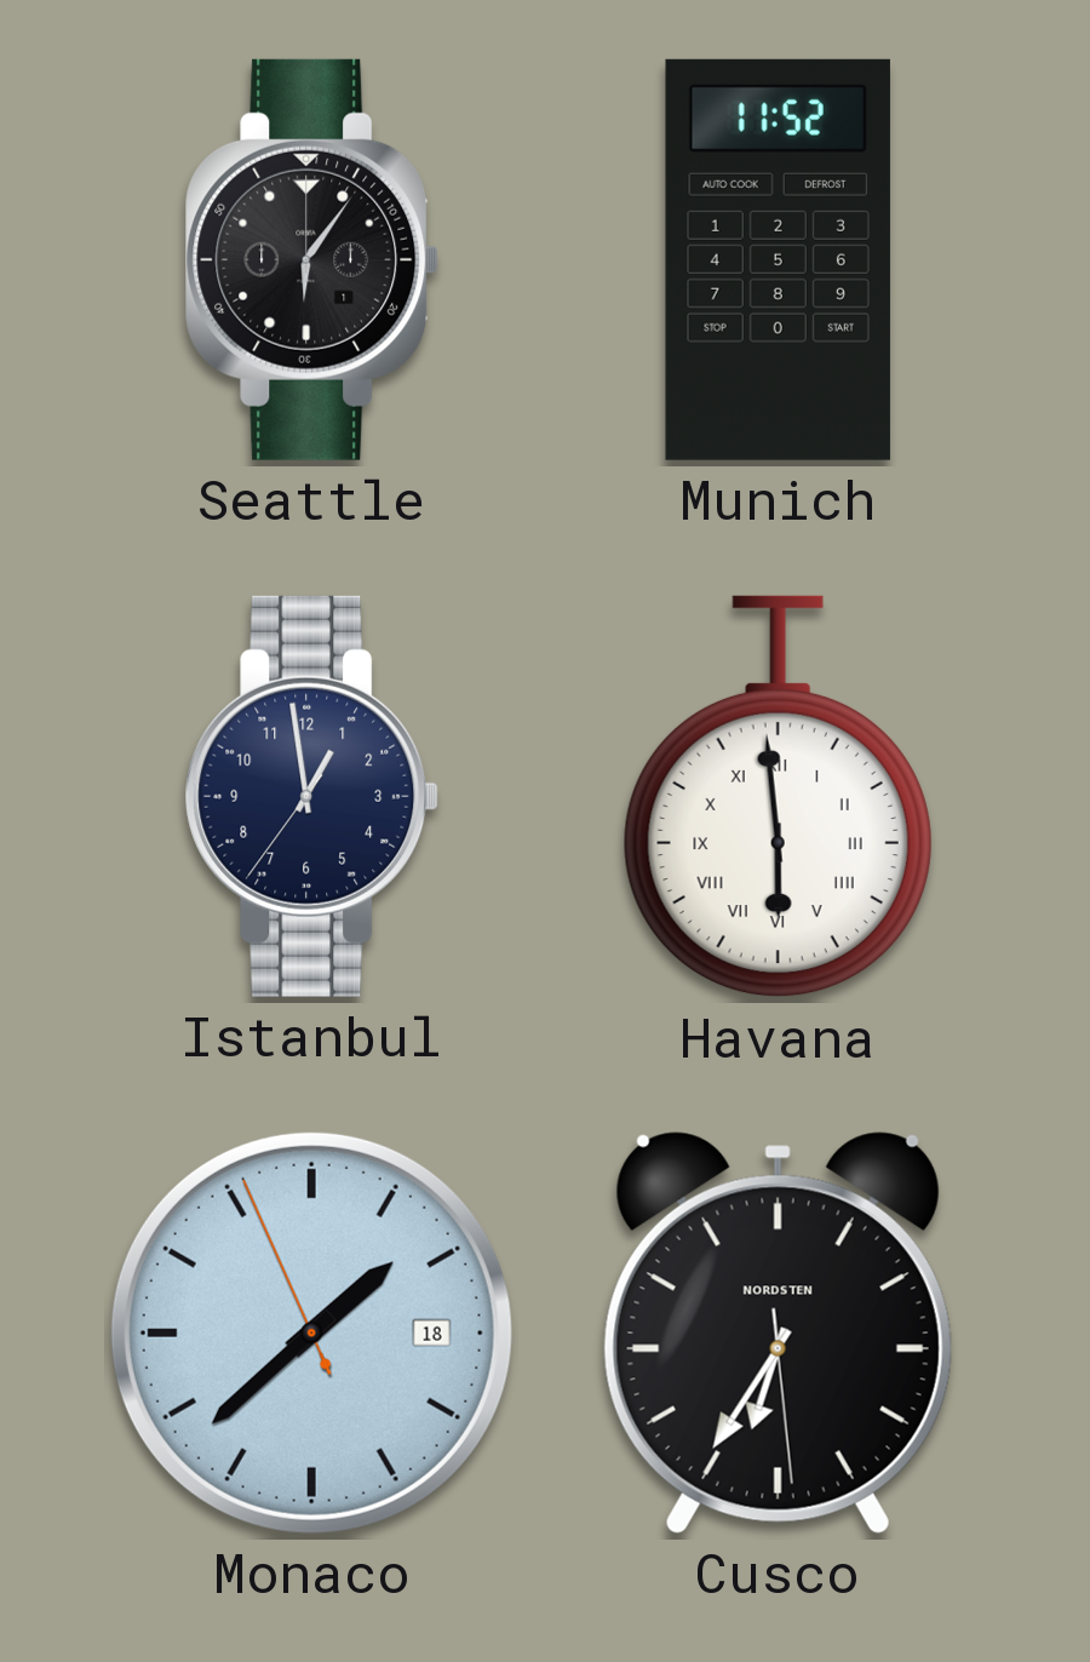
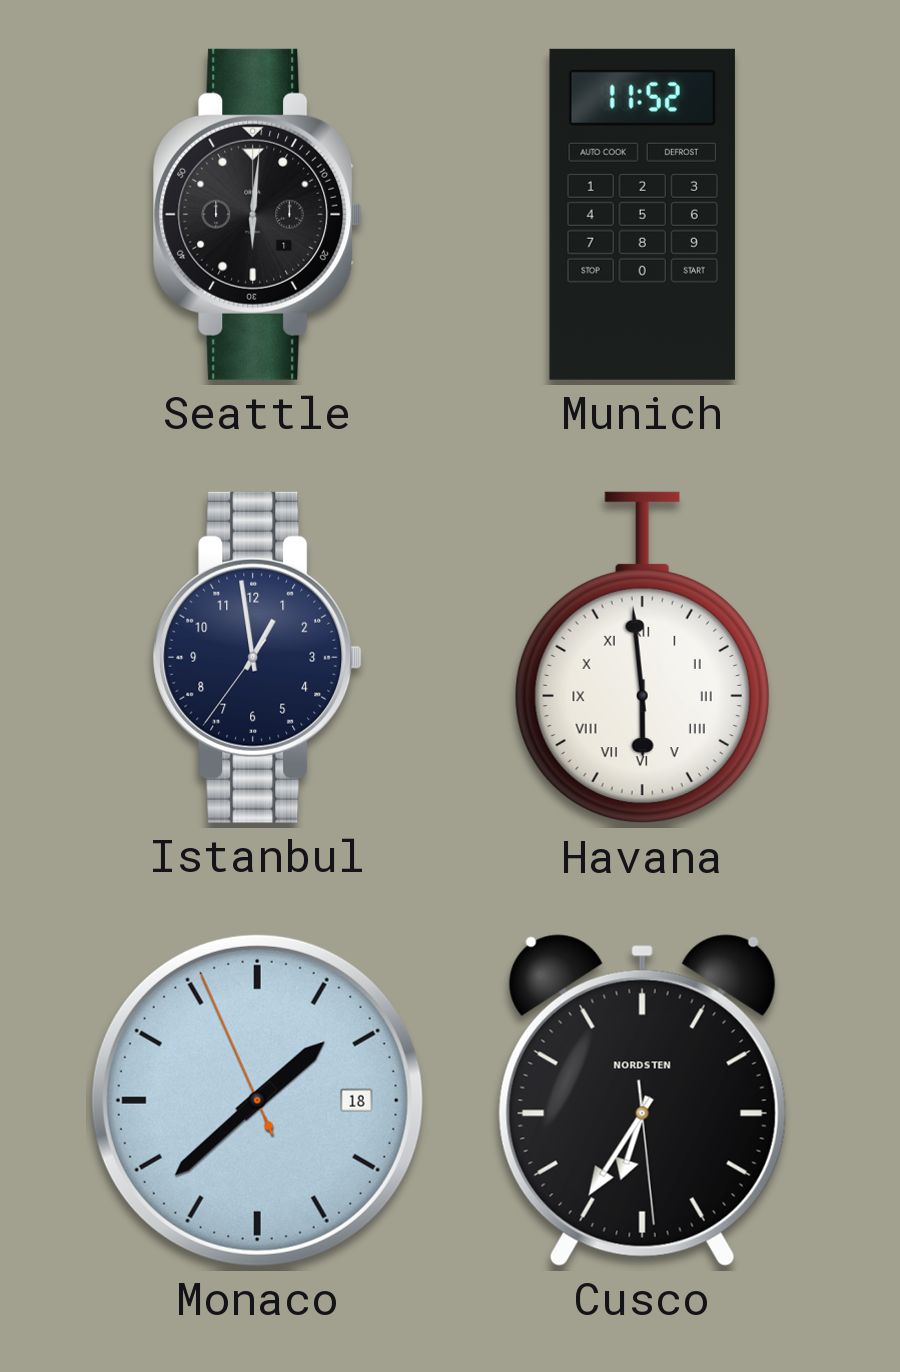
Seattle: 6:06 -> 6:01
